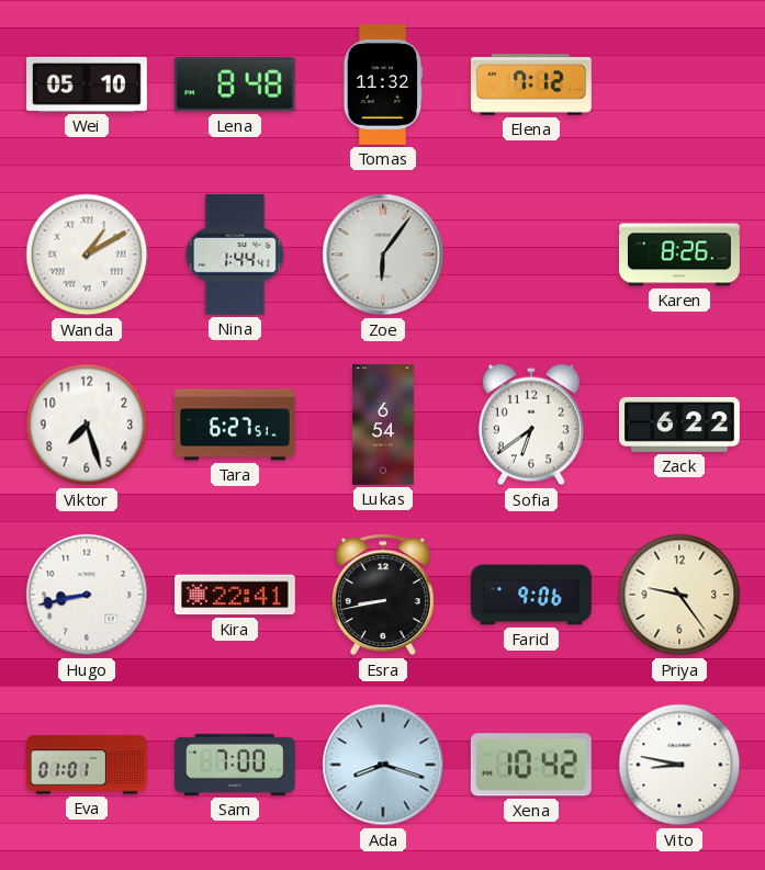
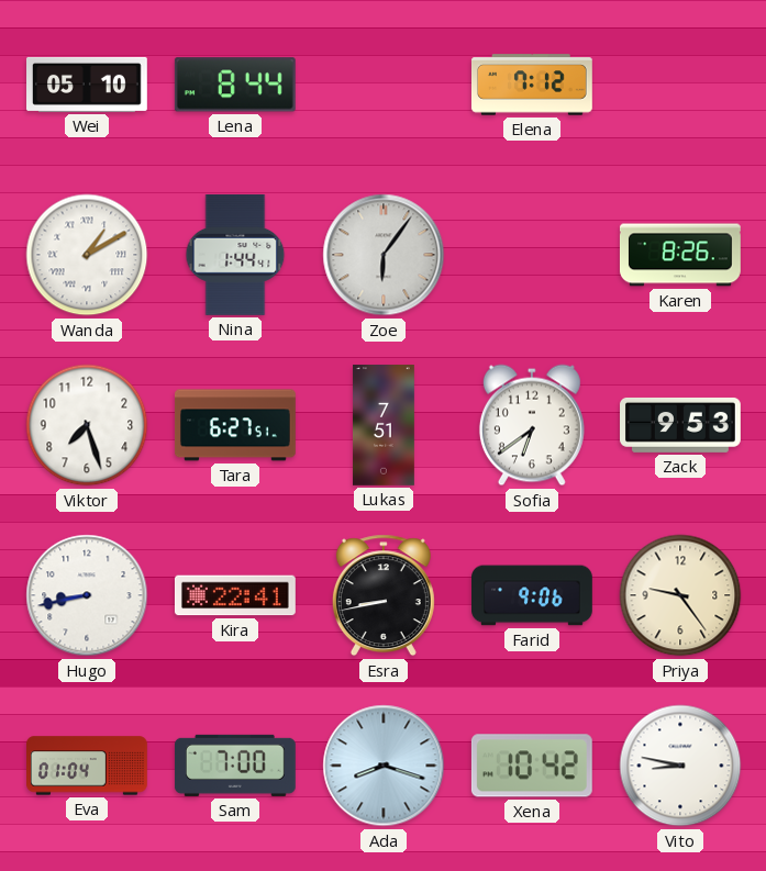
Lena: 8:48 -> 8:44
Tomas: 11:32 -> none
Lukas: 6:54 -> 7:51
Zack: 6:22 -> 9:53
Eva: 01:01 -> 01:04
